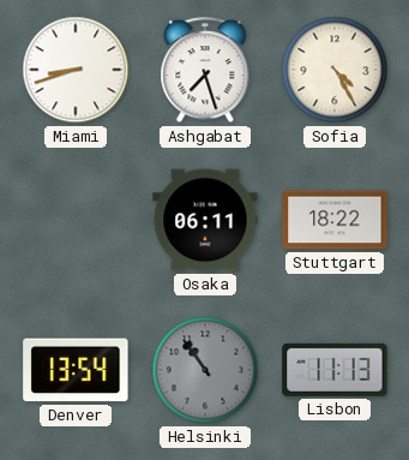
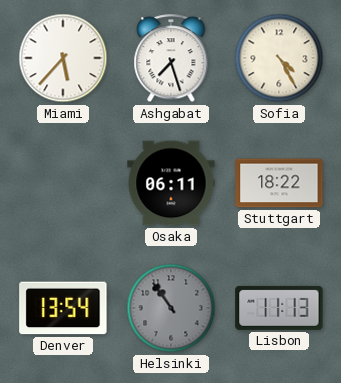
Miami: 8:42 -> 5:37
